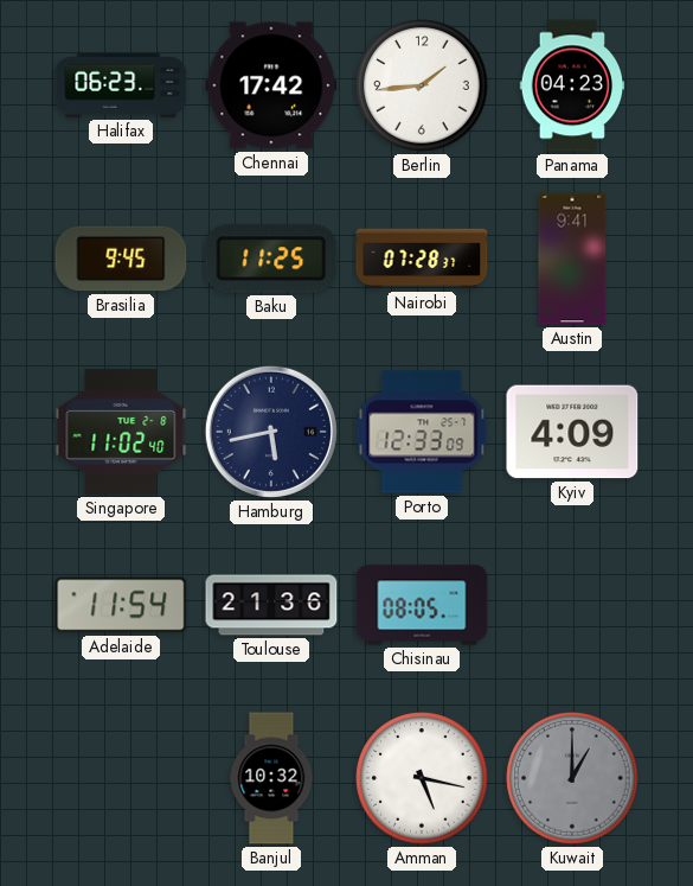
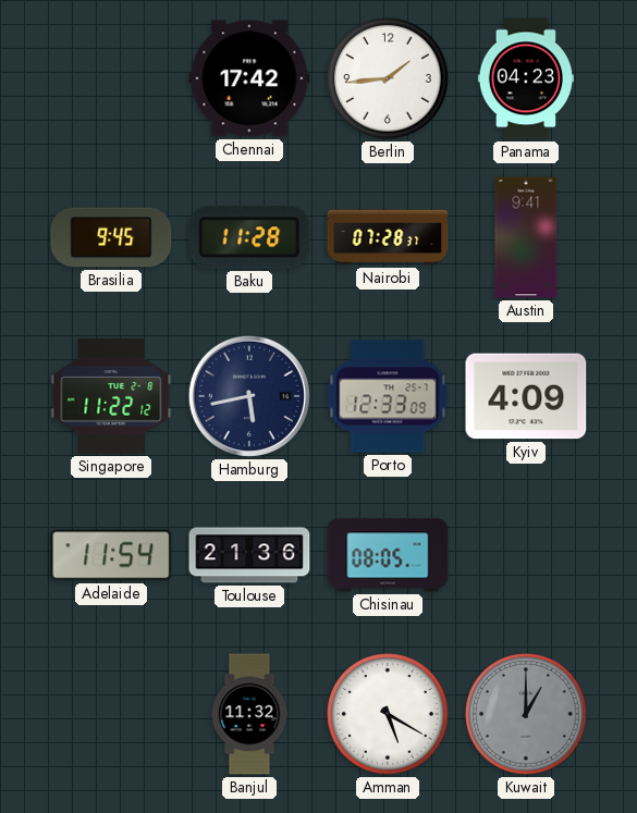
Halifax: 06:23 -> none
Baku: 11:25 -> 11:28
Singapore: 11:02 -> 11:22
Banjul: 10:32 -> 11:32
Amman: 5:17 -> 5:20
